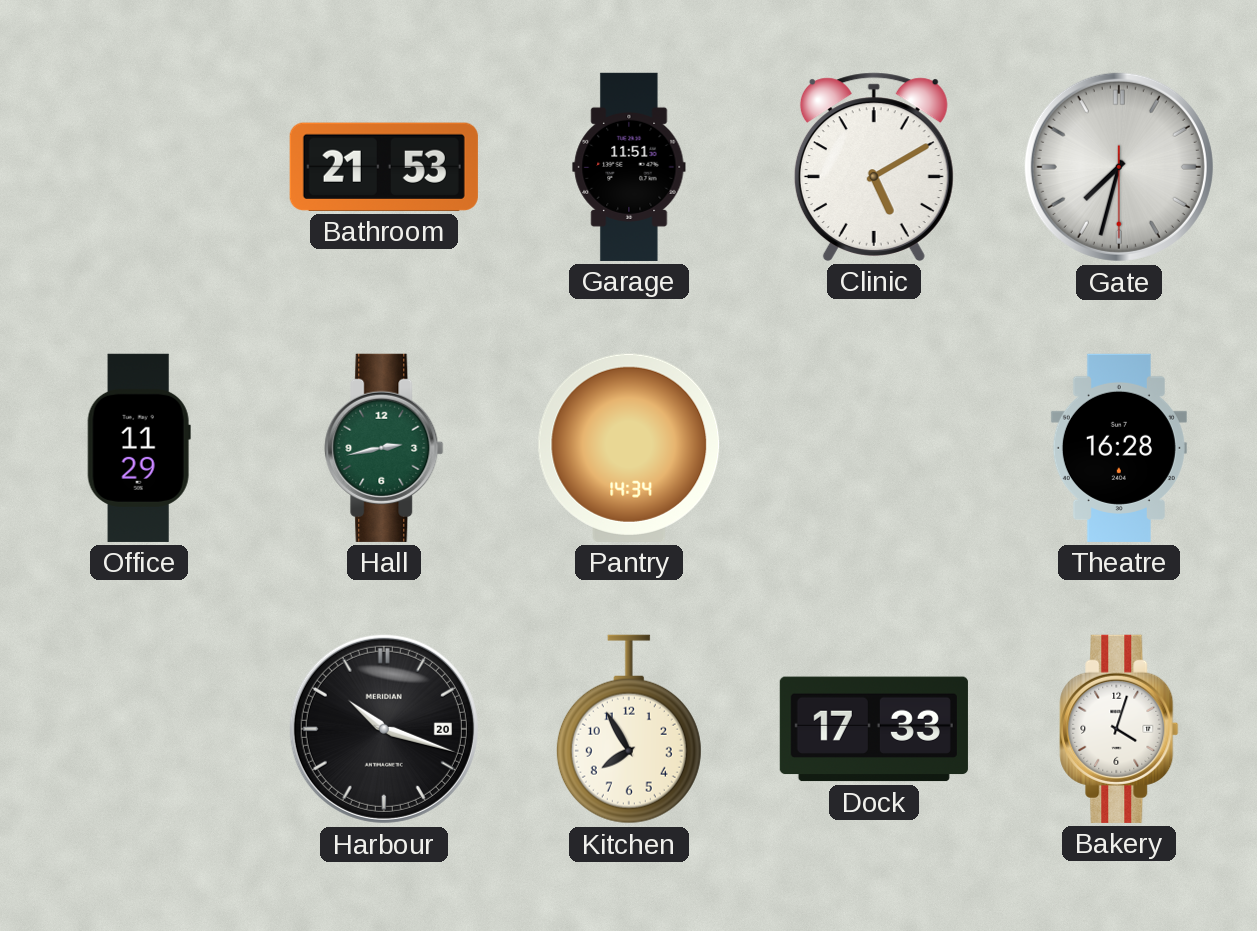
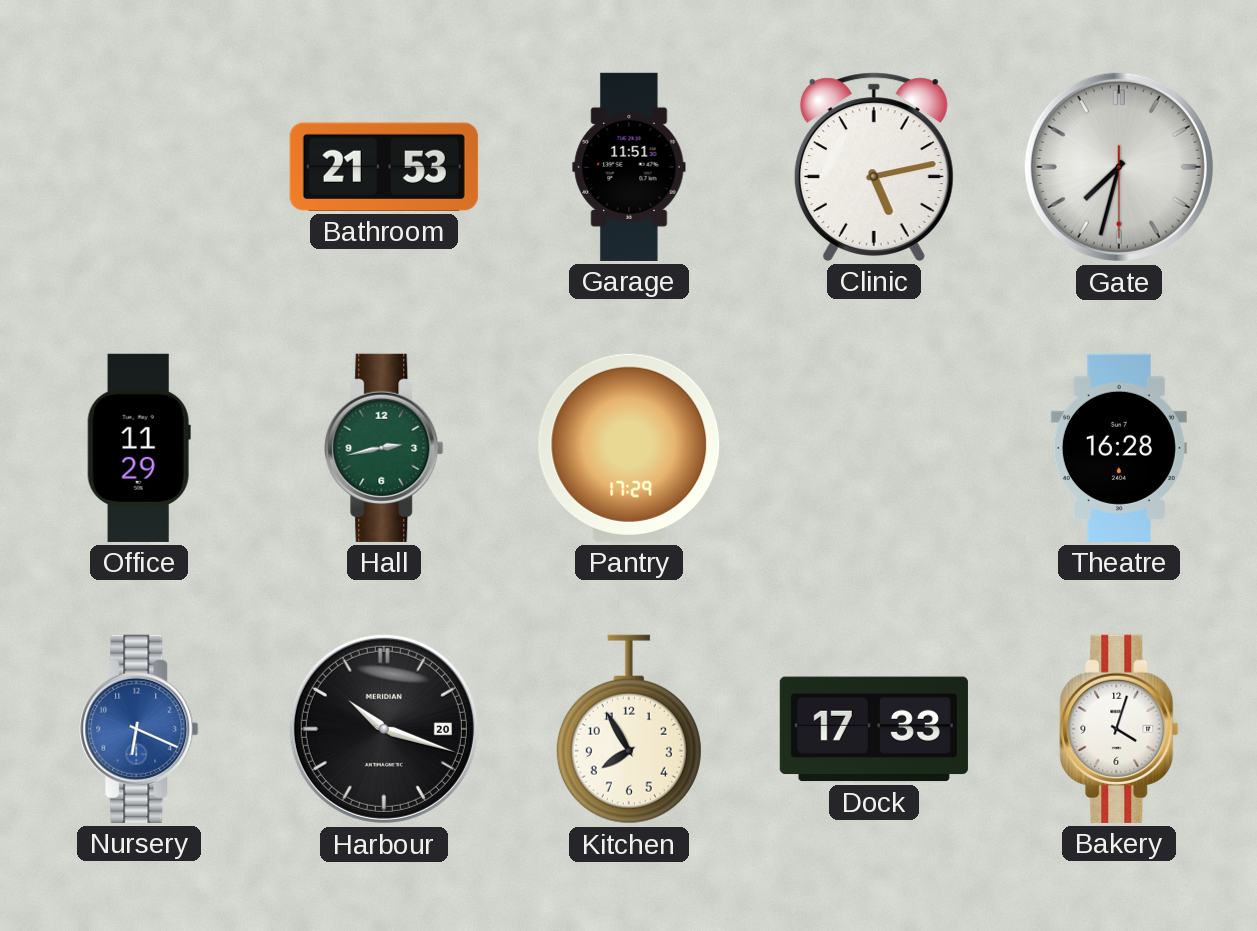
Clinic: 5:10 -> 5:13
Pantry: 14:34 -> 17:29
Nursery: none -> 6:19
